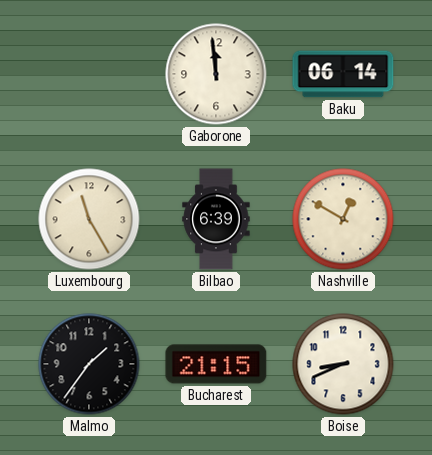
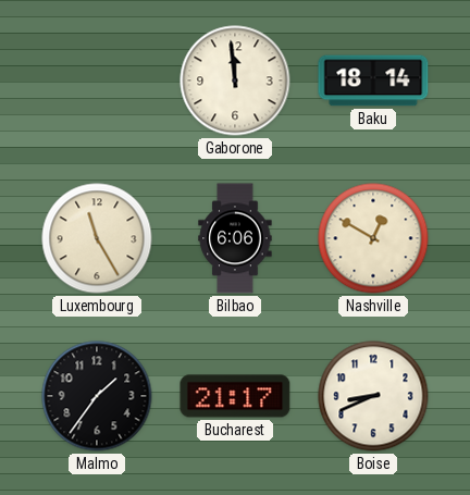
Baku: 06:14 -> 18:14
Bilbao: 6:39 -> 6:06
Bucharest: 21:15 -> 21:17
